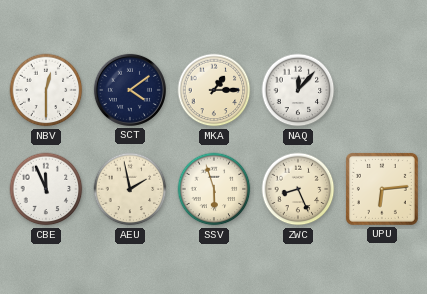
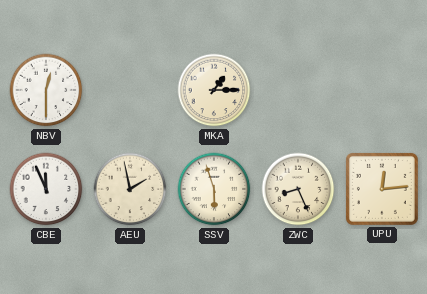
SCT: 4:09 -> none
NAQ: 12:07 -> none
UPU: 6:14 -> 12:14
